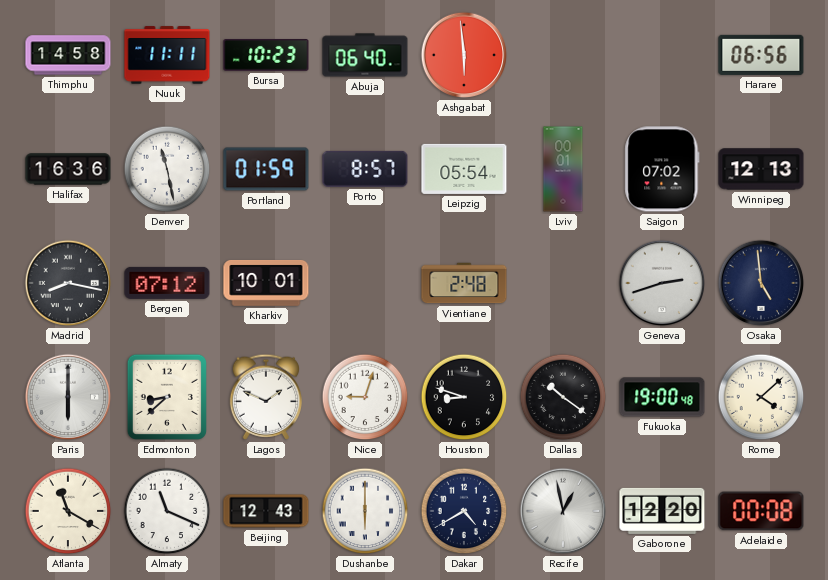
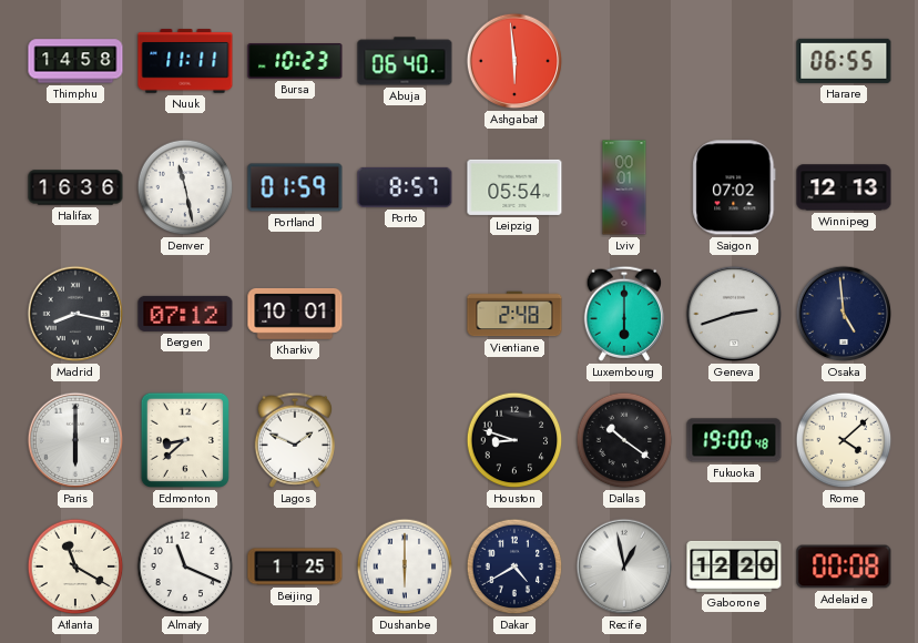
Harare: 06:56 -> 06:55
Luxembourg: none -> 6:00
Nice: 9:03 -> none
Beijing: 12:43 -> 1:25
